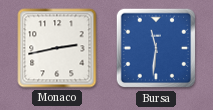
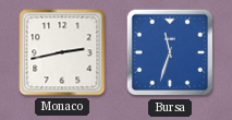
Bursa: 11:31 -> 11:33
